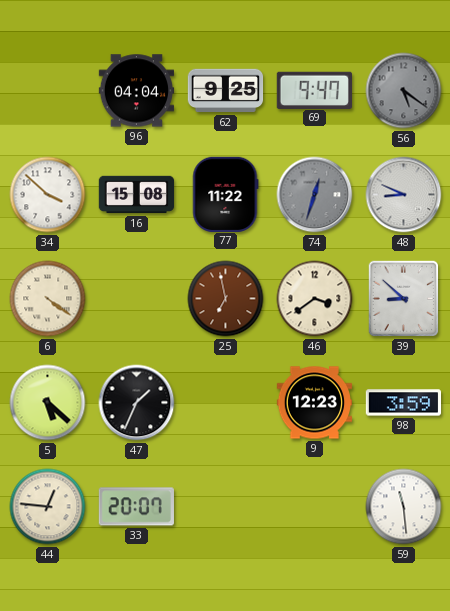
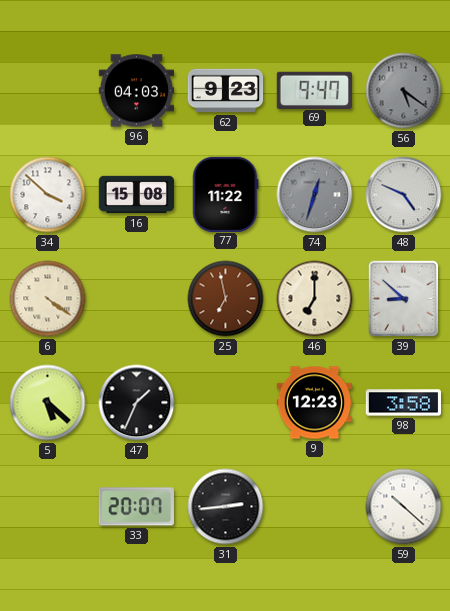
96: 04:04 -> 04:03
62: 9:25 -> 9:23
48: 8:49 -> 4:49
46: 3:39 -> 7:00
98: 3:59 -> 3:58
44: 12:46 -> none
31: none -> 2:44
59: 11:29 -> 10:22
